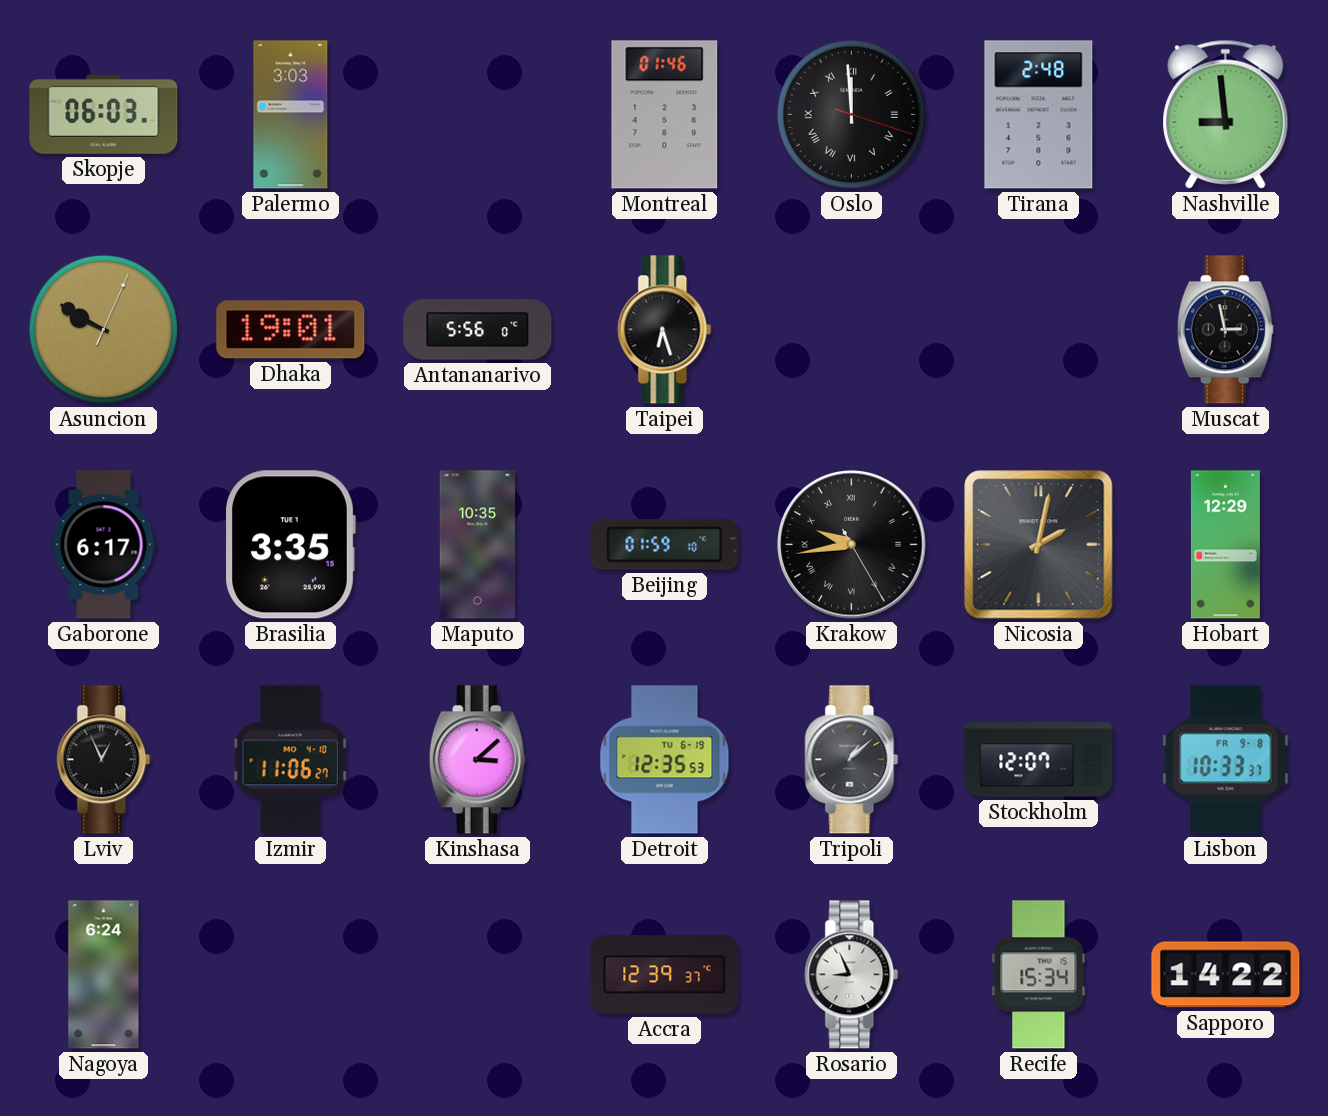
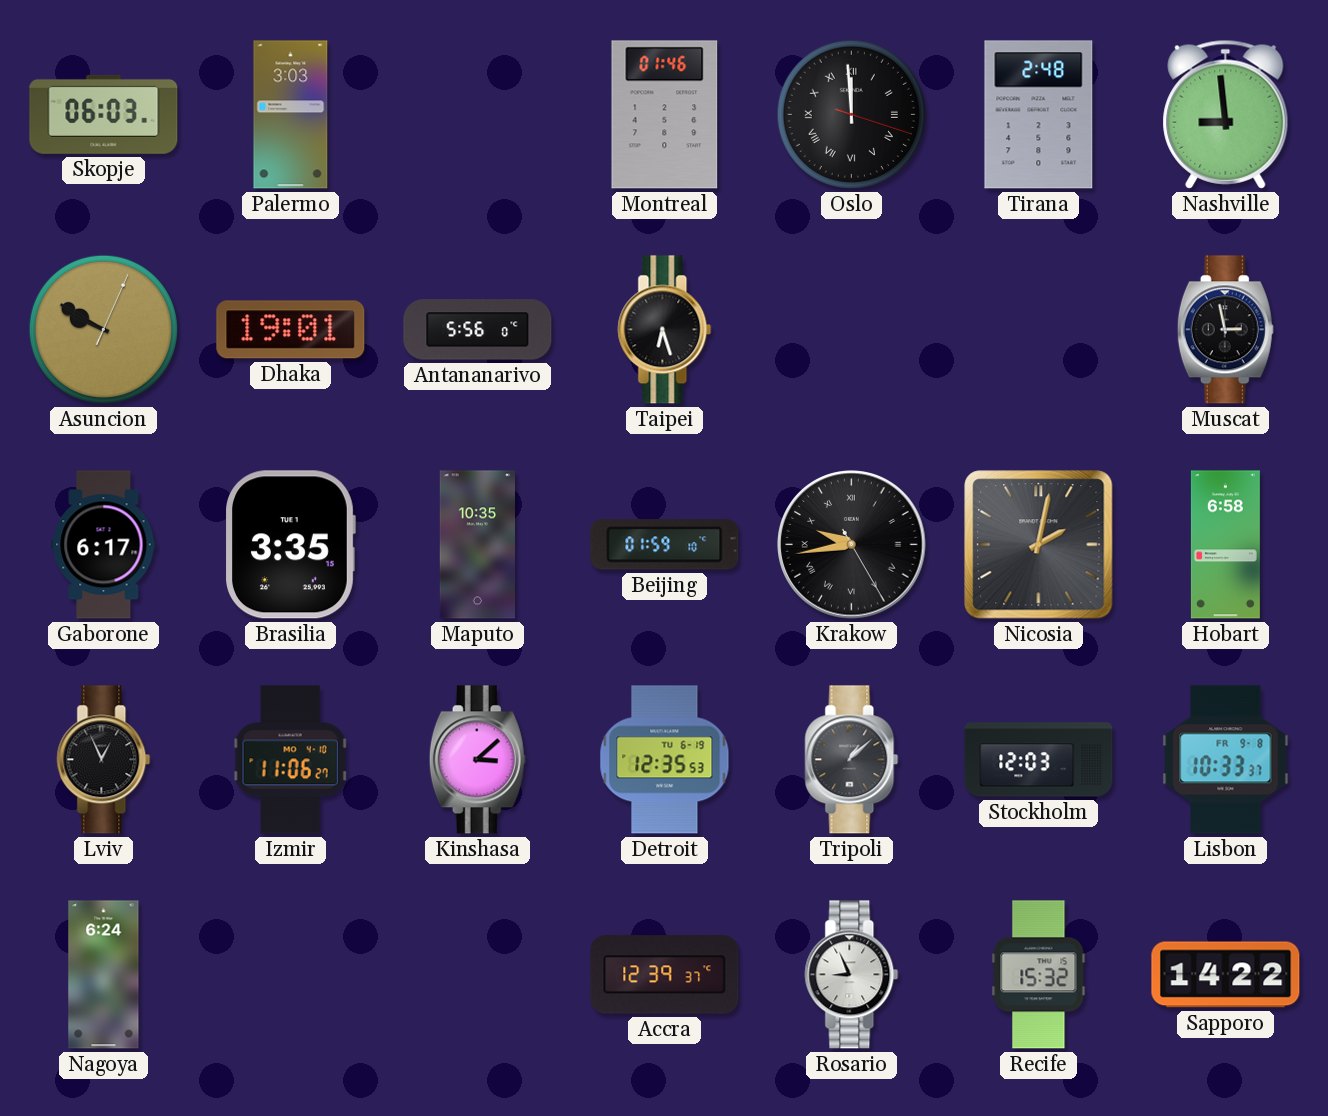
Hobart: 12:29 -> 6:58
Stockholm: 12:07 -> 12:03
Recife: 15:34 -> 15:32
